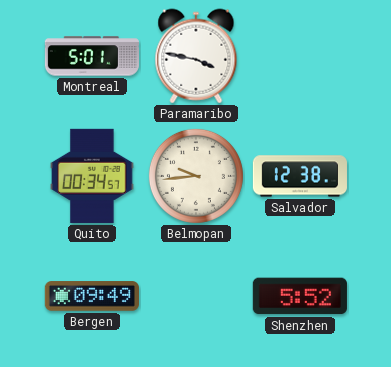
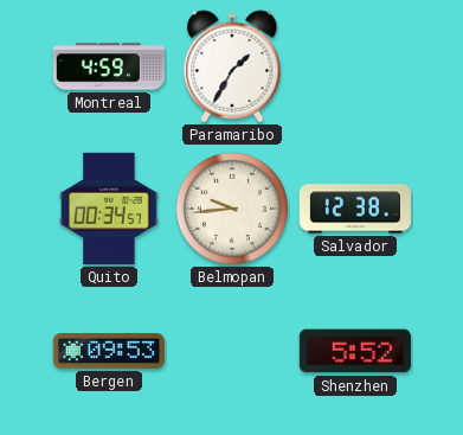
Montreal: 5:01 -> 4:59
Paramaribo: 3:47 -> 1:35
Bergen: 09:49 -> 09:53
